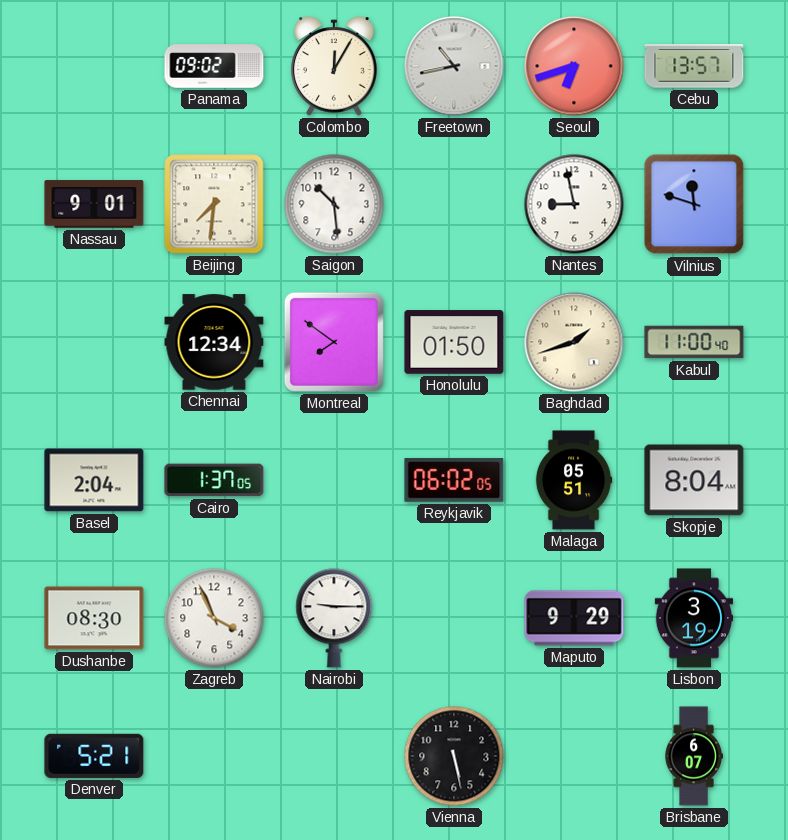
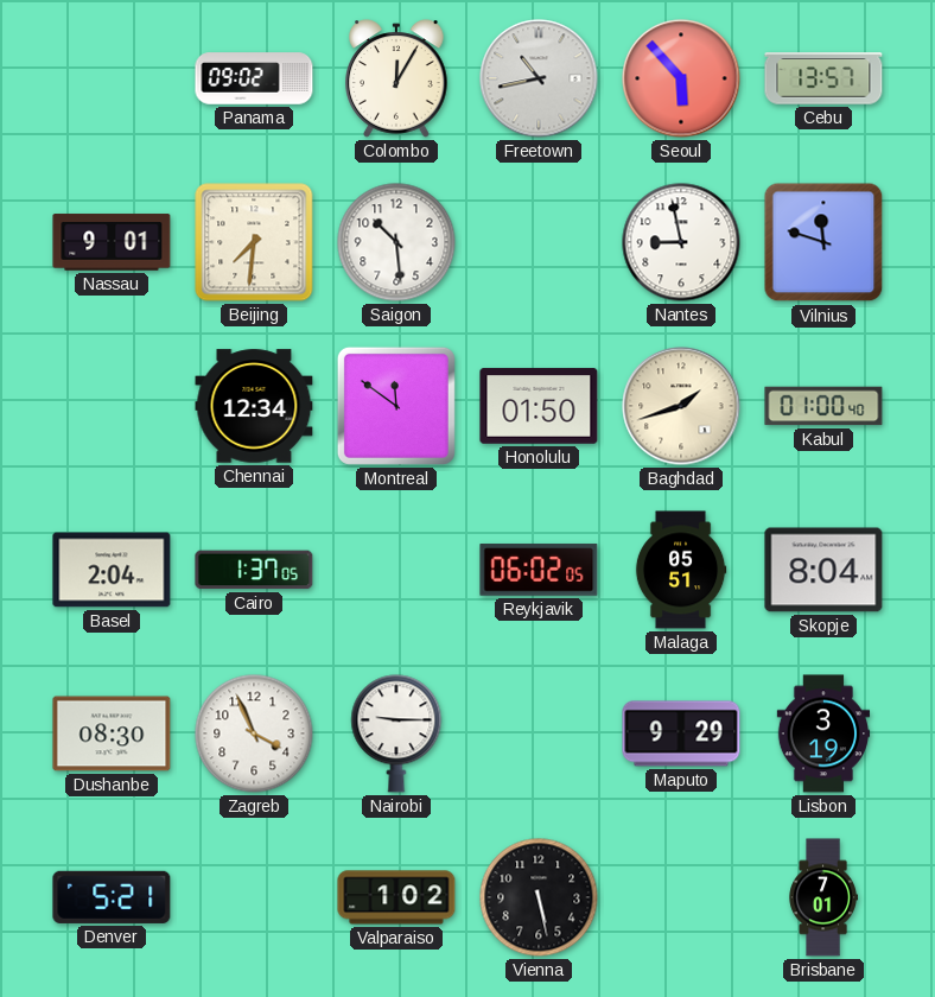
Seoul: 6:42 -> 5:53
Montreal: 7:51 -> 11:51
Kabul: 11:00 -> 01:00
Valparaiso: none -> 1:02
Brisbane: 6:07 -> 7:01
